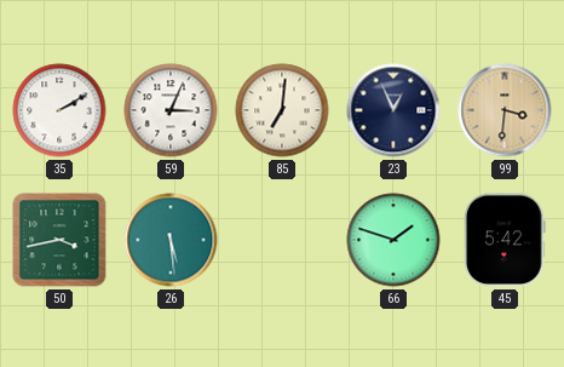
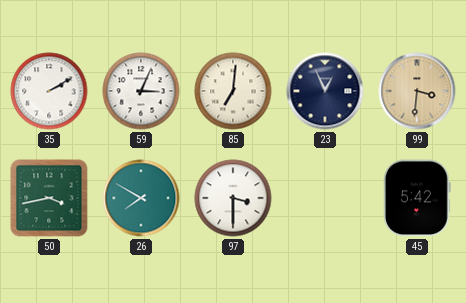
26: 5:29 -> 7:50
97: none -> 3:30
66: 1:48 -> none
